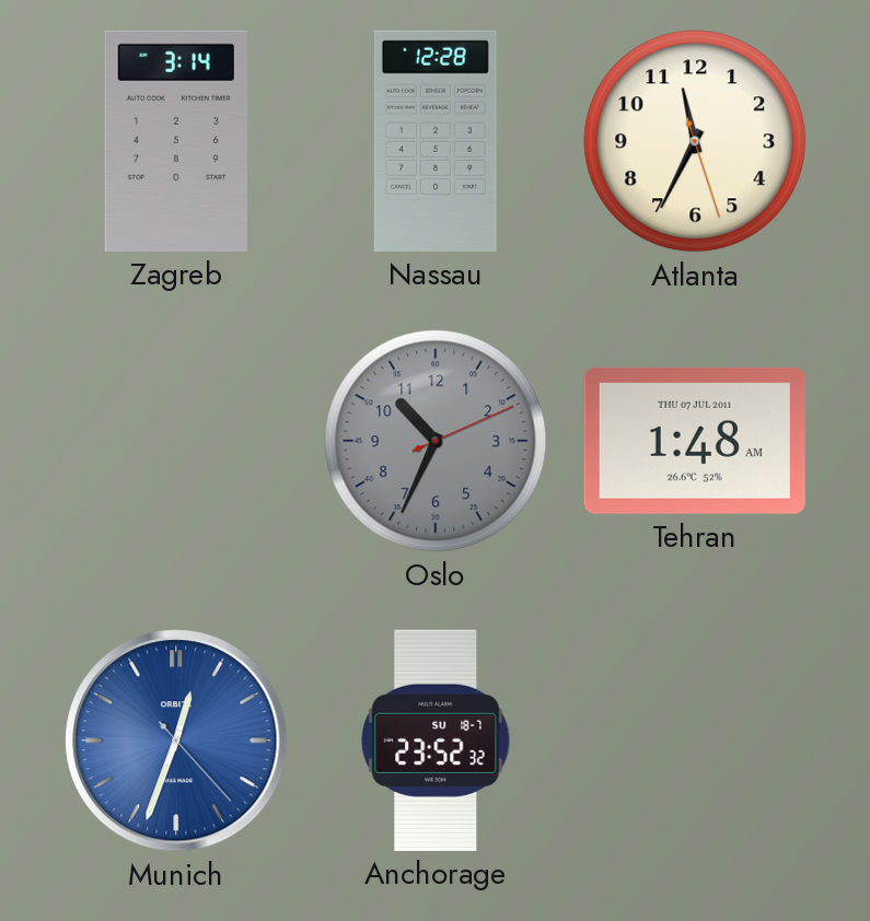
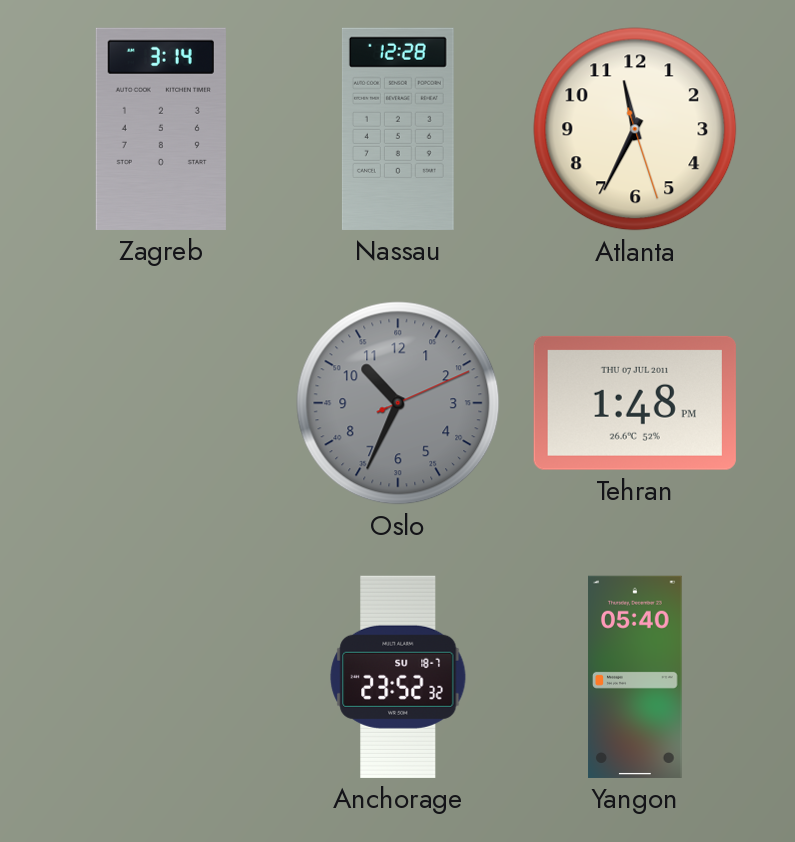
Tehran: 1:48 AM -> 1:48 PM
Munich: 12:33 -> none
Yangon: none -> 05:40
